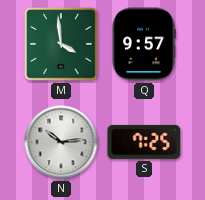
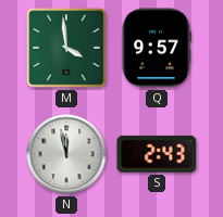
N: 10:14 -> 11:58
S: 7:25 -> 2:43
